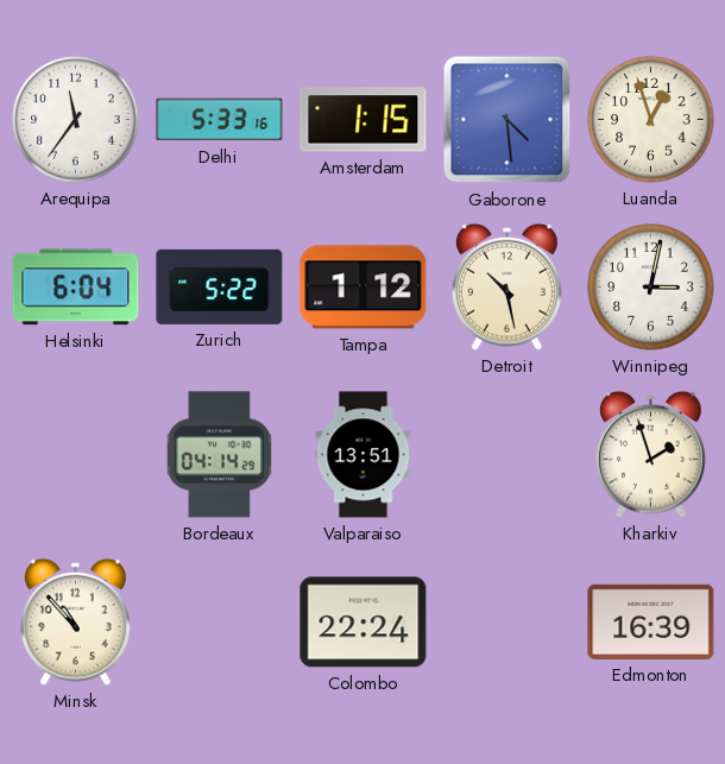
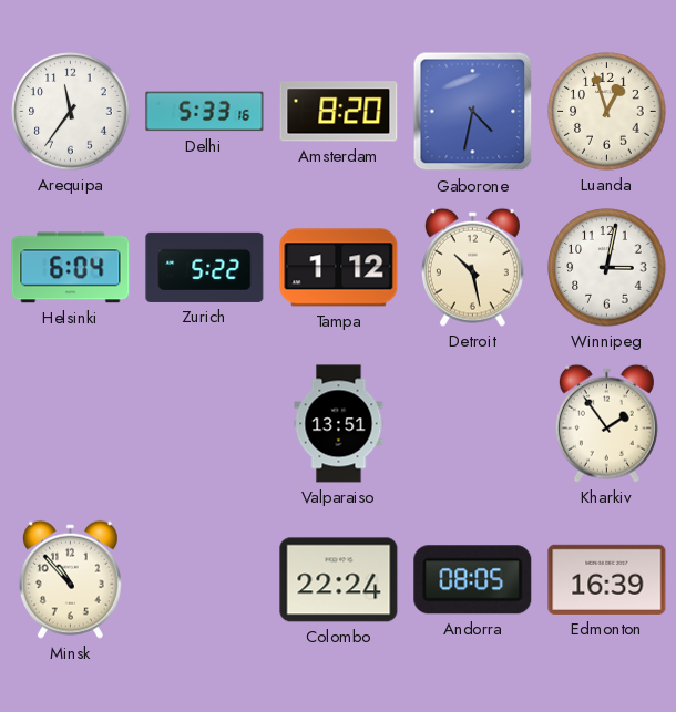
Amsterdam: 1:15 -> 8:20
Gaborone: 4:29 -> 4:32
Bordeaux: 04:14 -> none
Kharkiv: 1:57 -> 1:54
Andorra: none -> 08:05
